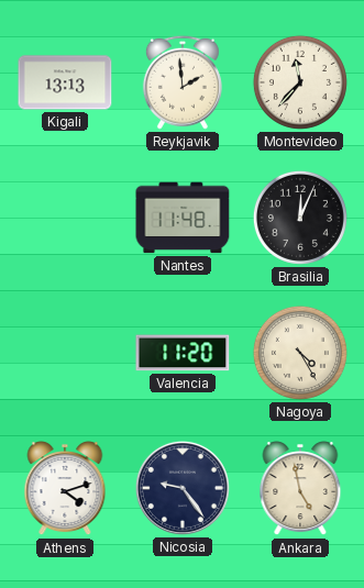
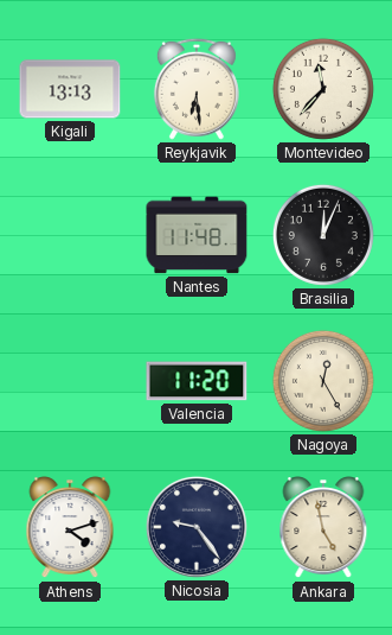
Reykjavik: 1:59 -> 6:29
Nagoya: 4:25 -> 12:25
